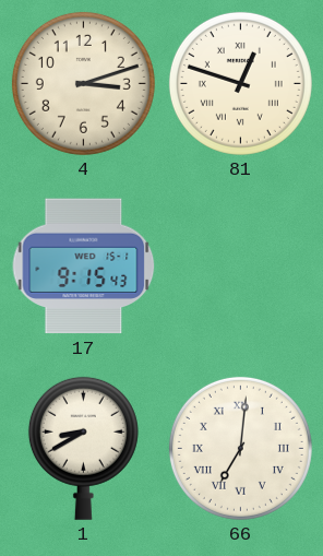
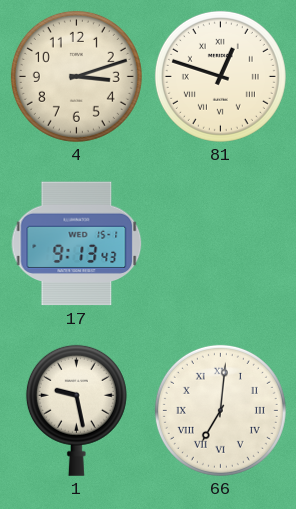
17: 9:15 -> 9:13
1: 8:40 -> 9:28
